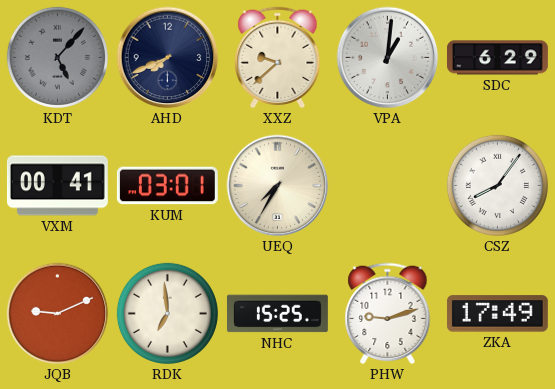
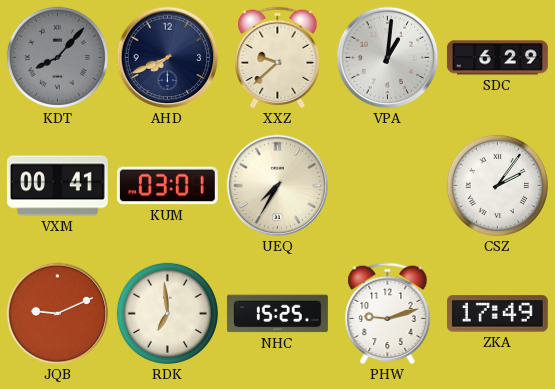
KDT: 5:07 -> 8:07
CSZ: 8:06 -> 2:06
